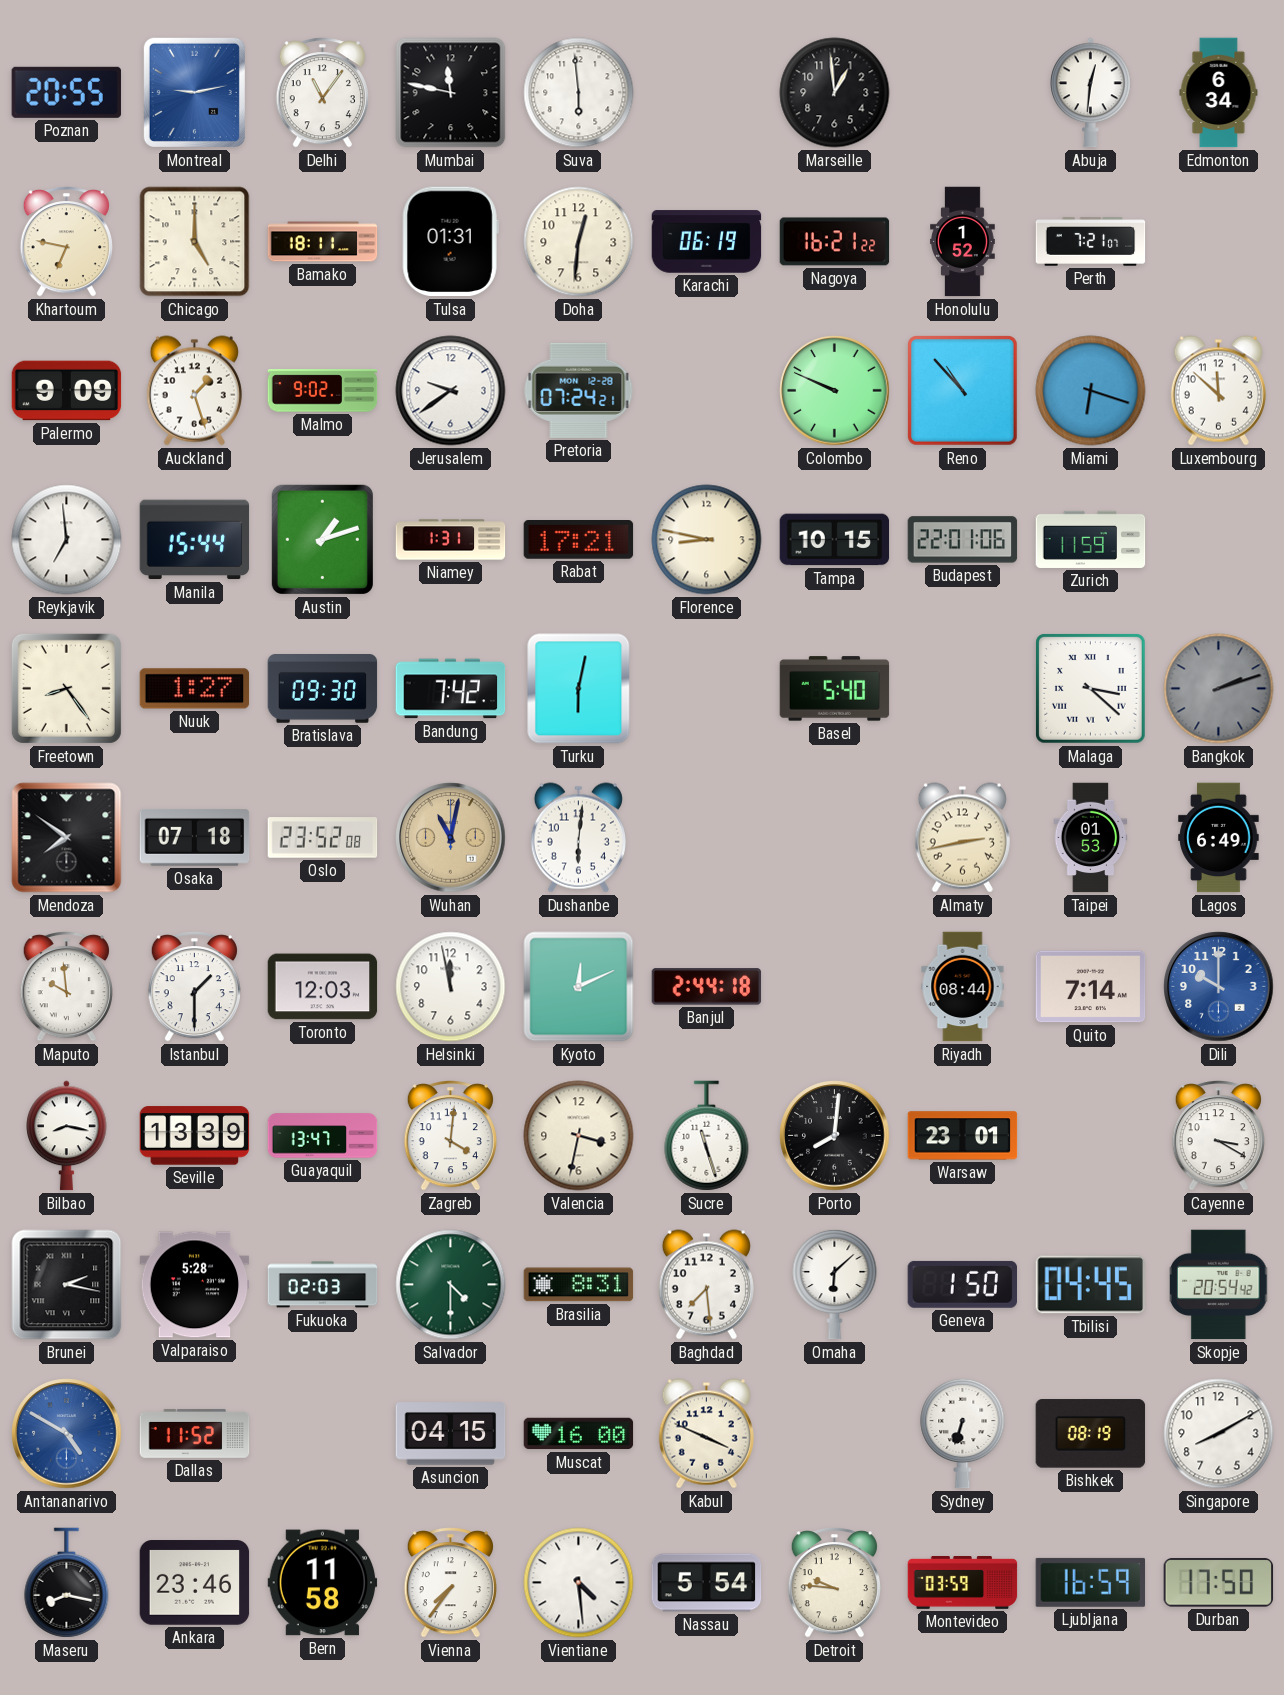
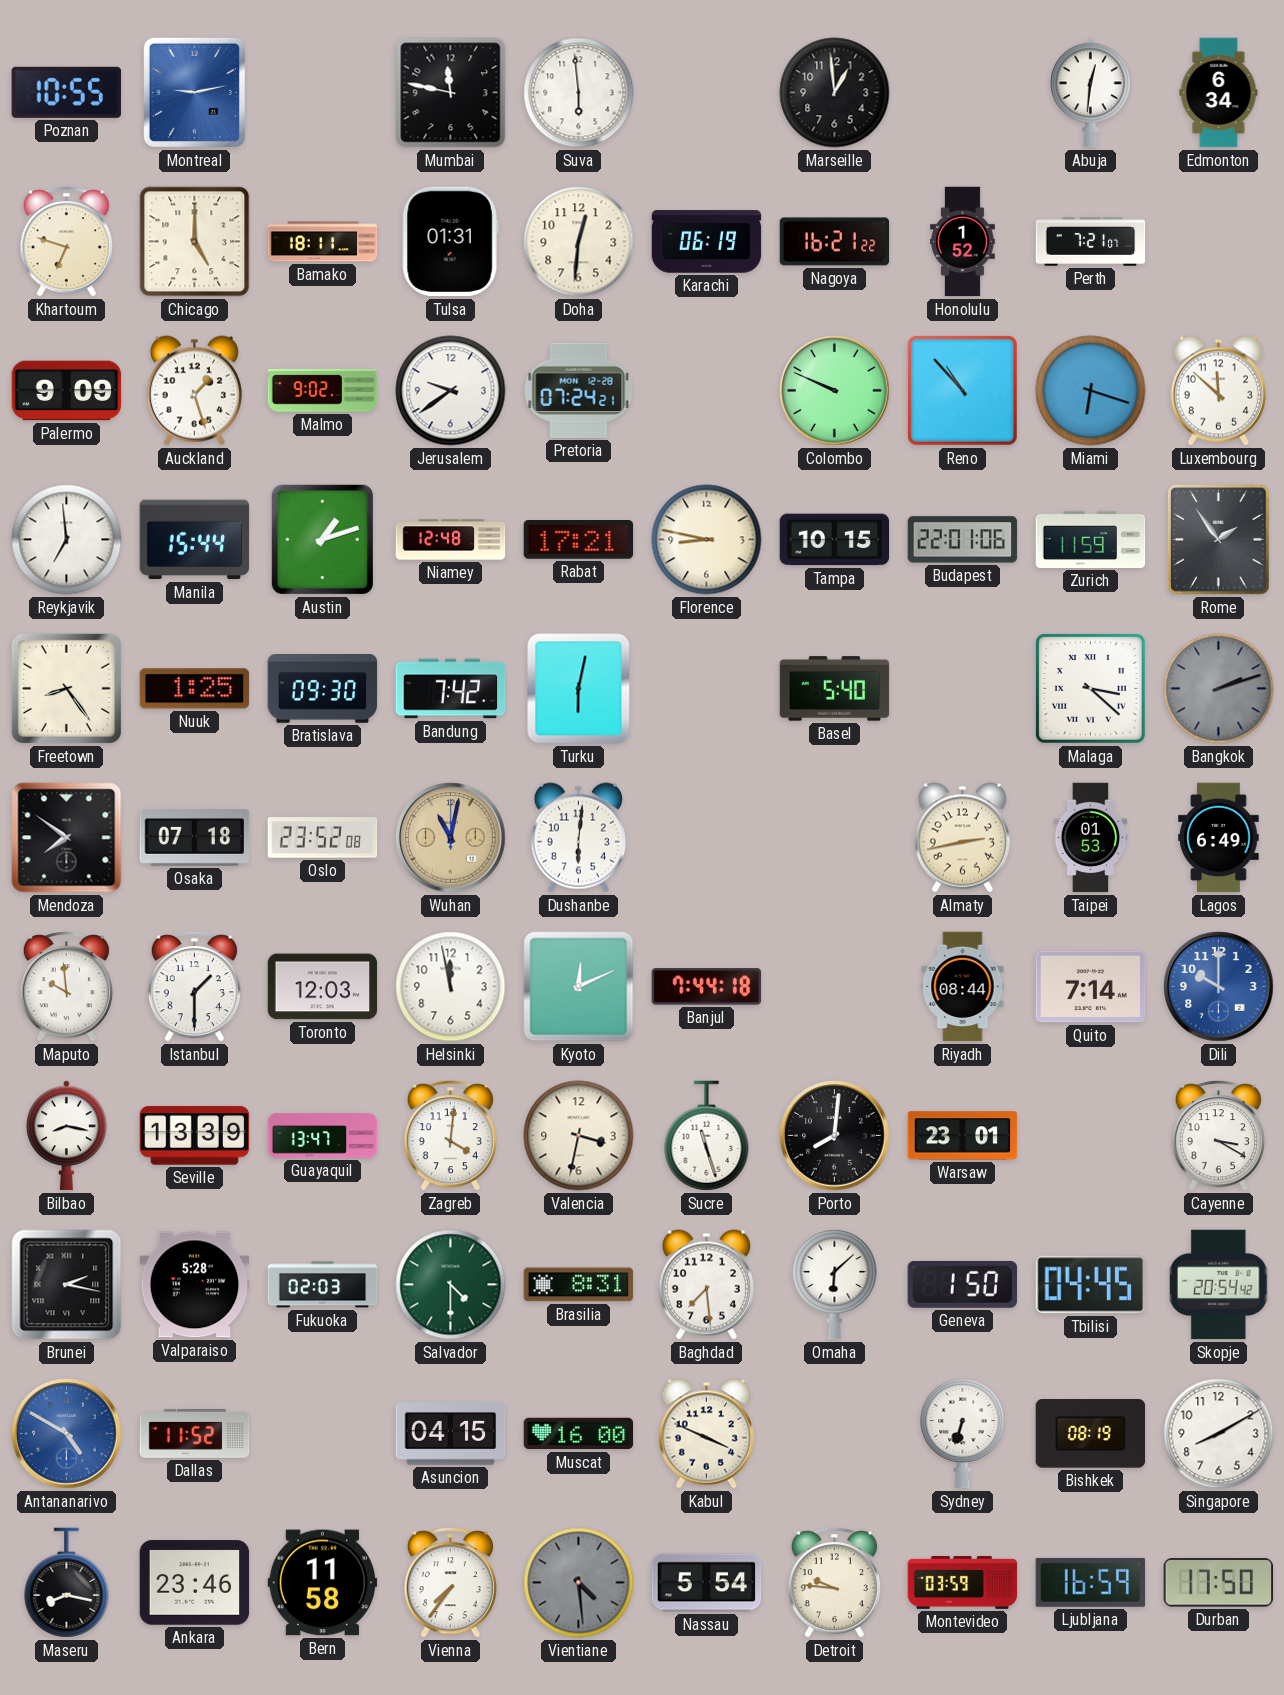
Poznan: 20:55 -> 10:55
Delhi: 11:06 -> none
Khartoum: 6:47 -> 6:48
Niamey: 1:31 -> 12:48
Rome: none -> 1:54
Nuuk: 1:27 -> 1:25
Banjul: 2:44 -> 7:44
Vientiane dial: white -> grey
